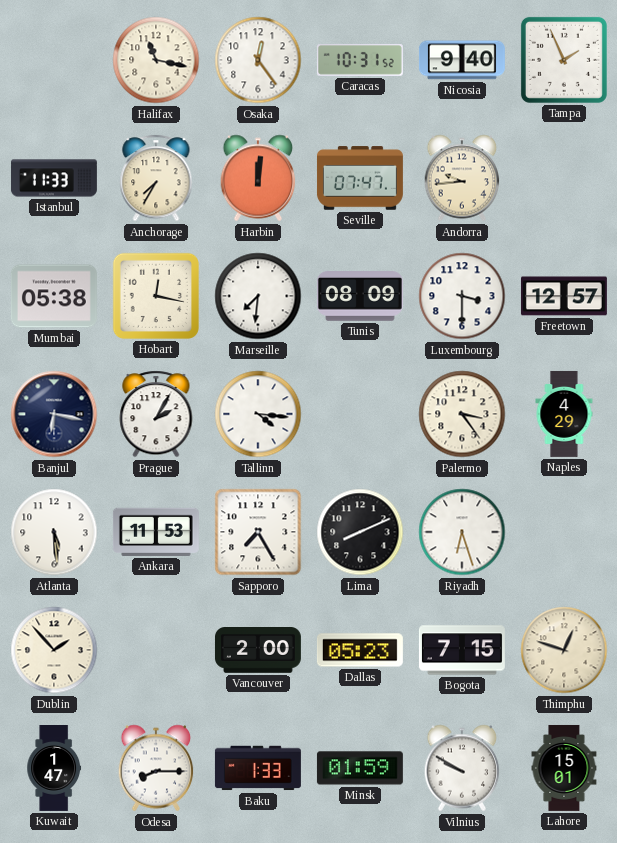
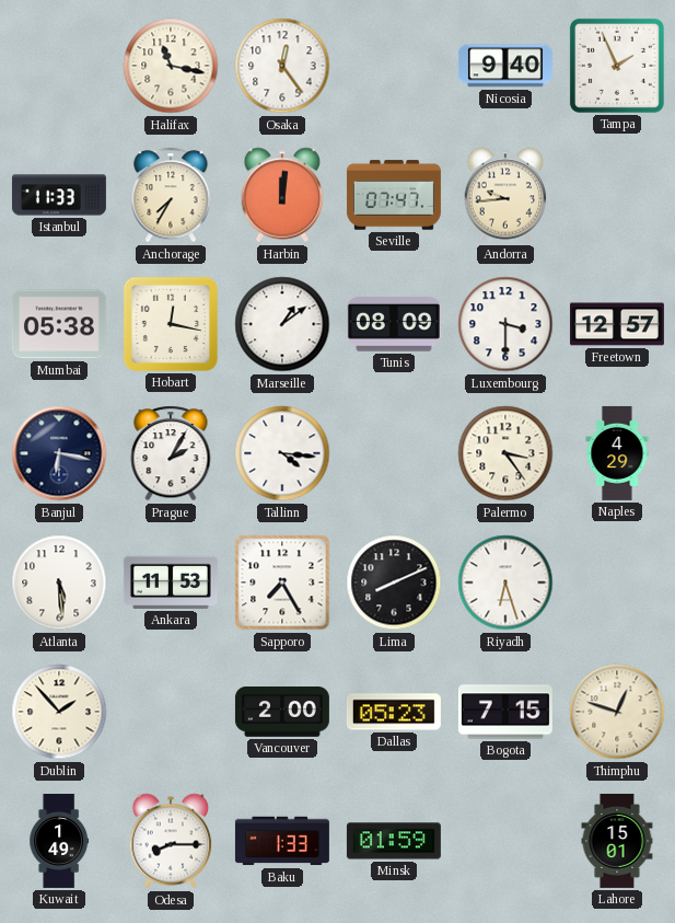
Caracas: 10:31 -> none
Marseille: 7:31 -> 1:09
Kuwait: 1:47 -> 1:49
Vilnius: 9:50 -> none
